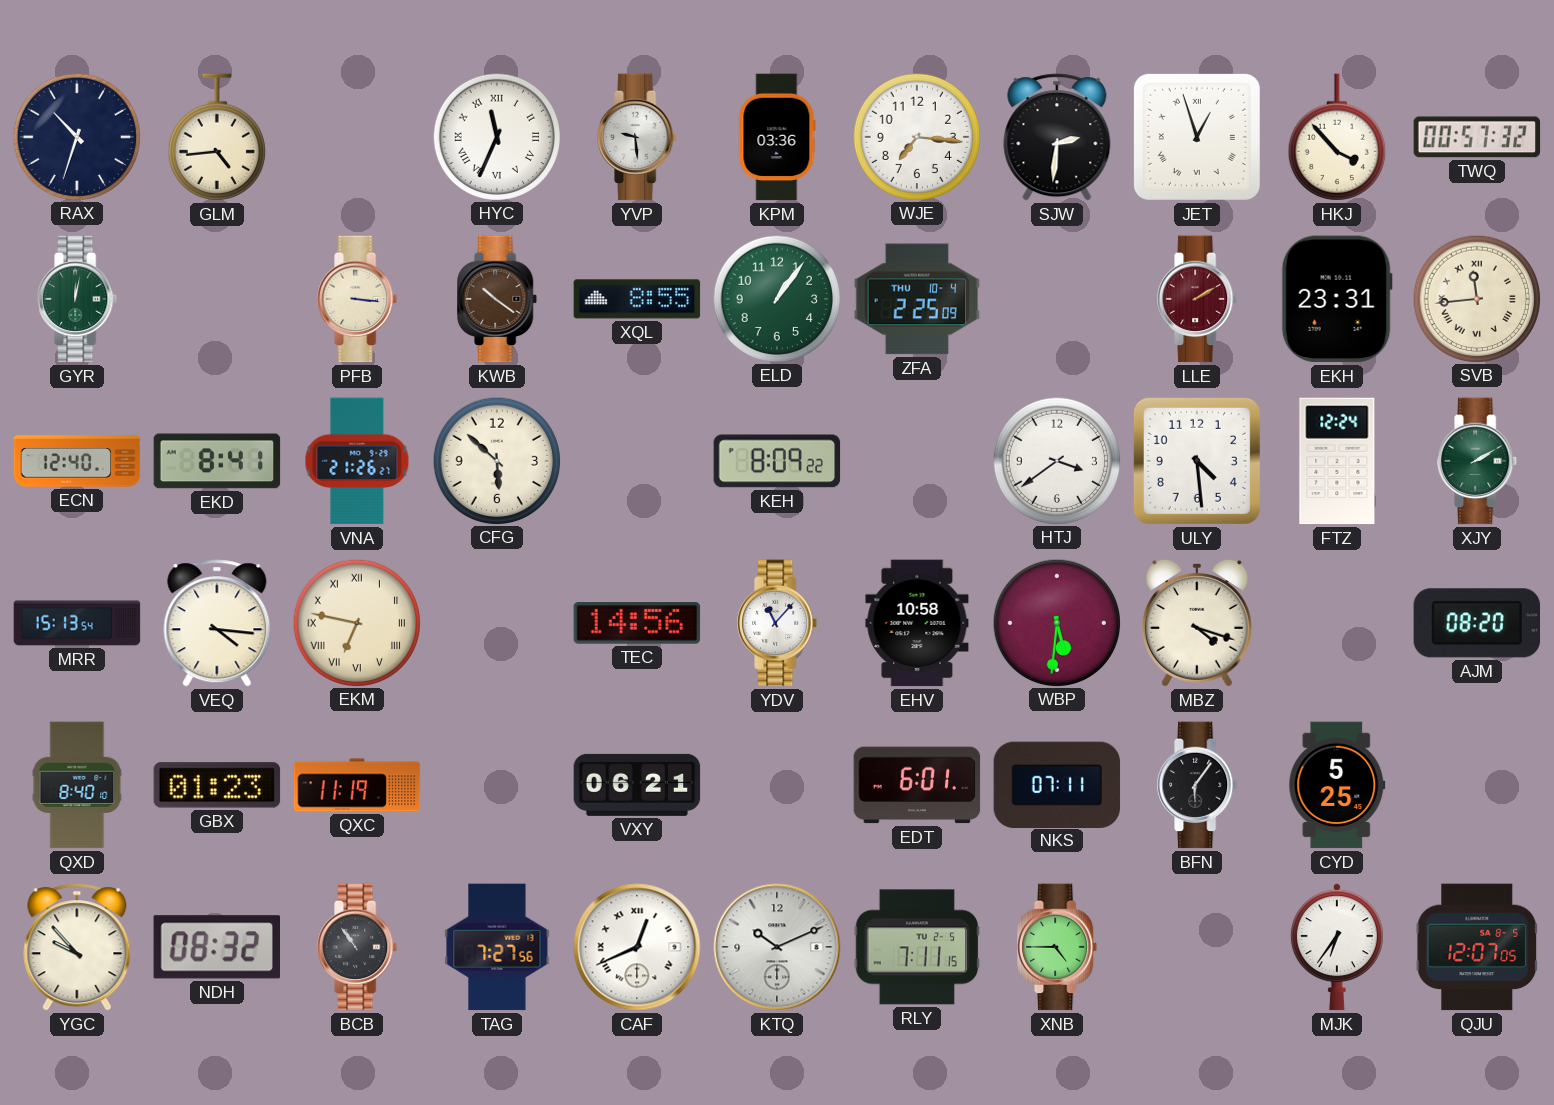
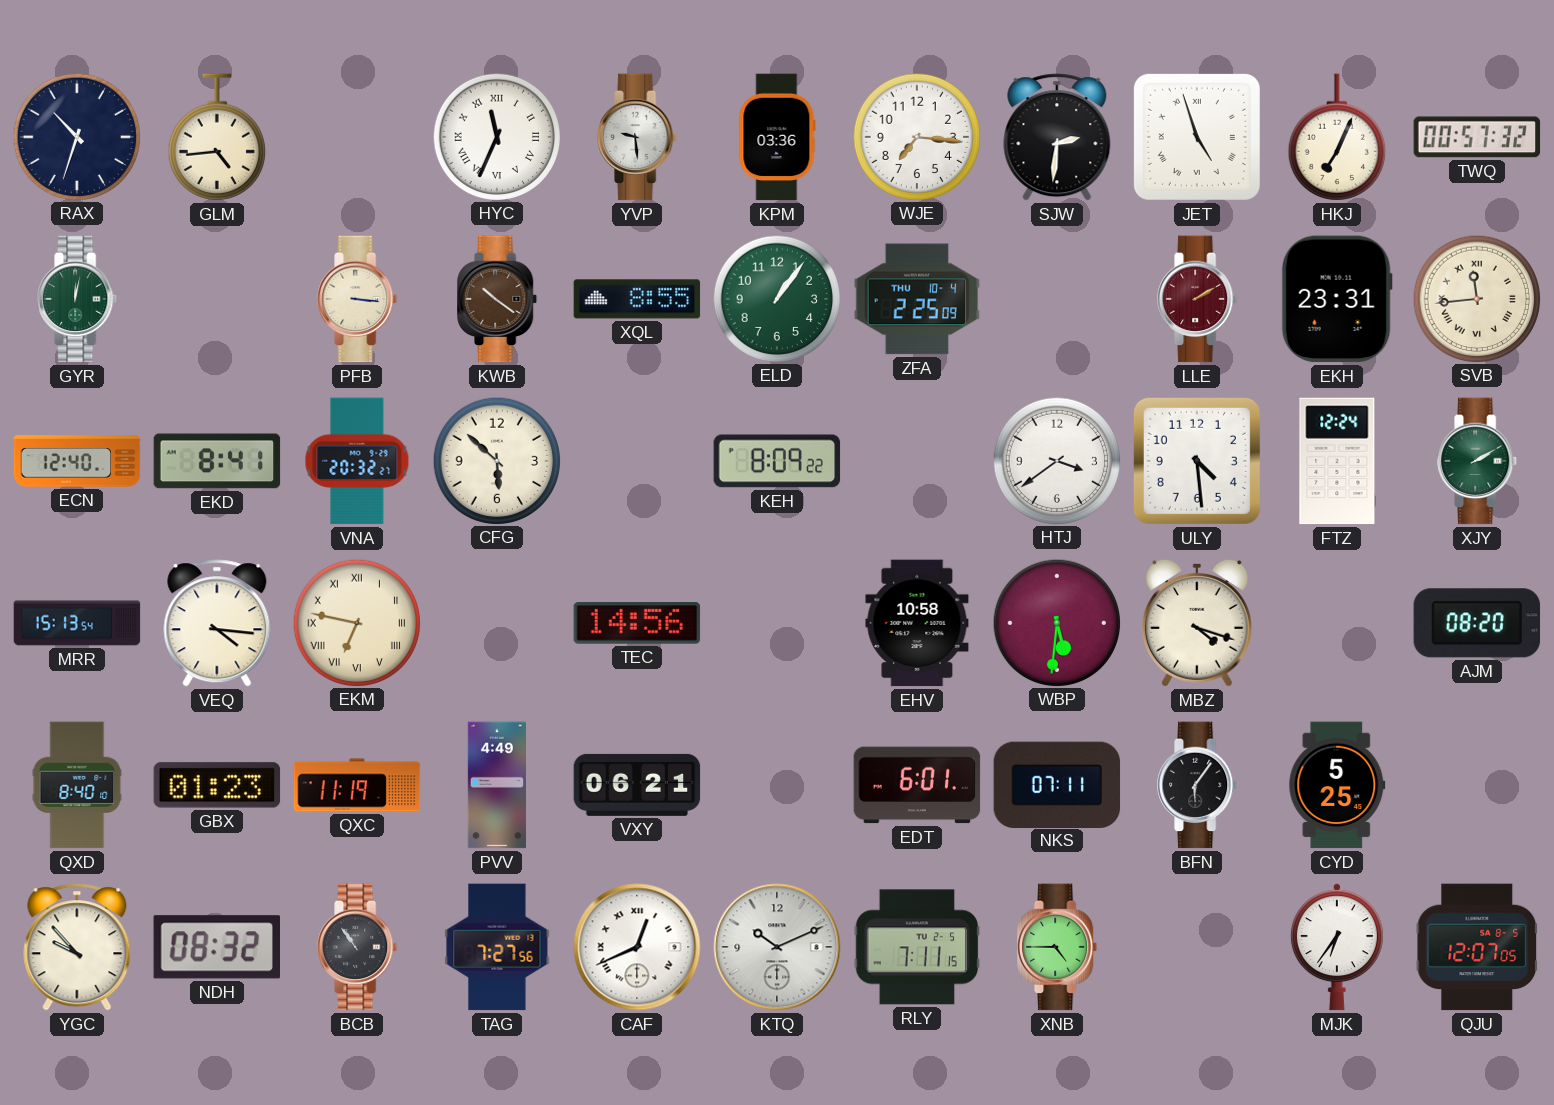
JET: 12:57 -> 4:57
HKJ: 3:53 -> 7:04
VNA: 21:26 -> 20:32
YDV: 11:07 -> none
PVV: none -> 4:49
